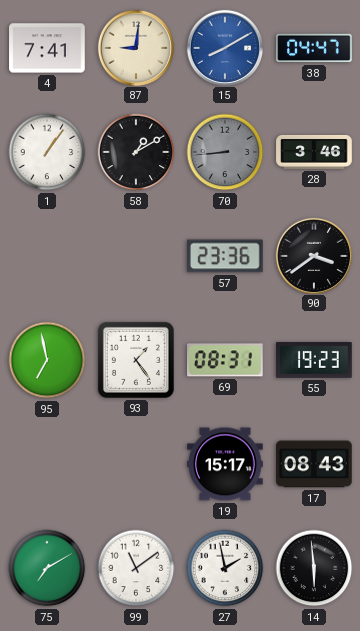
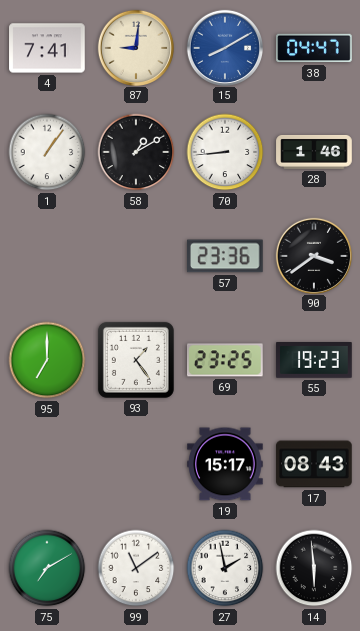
70 dial: grey -> white
28: 3:46 -> 1:46
95: 6:58 -> 7:00
69: 08:31 -> 23:25
